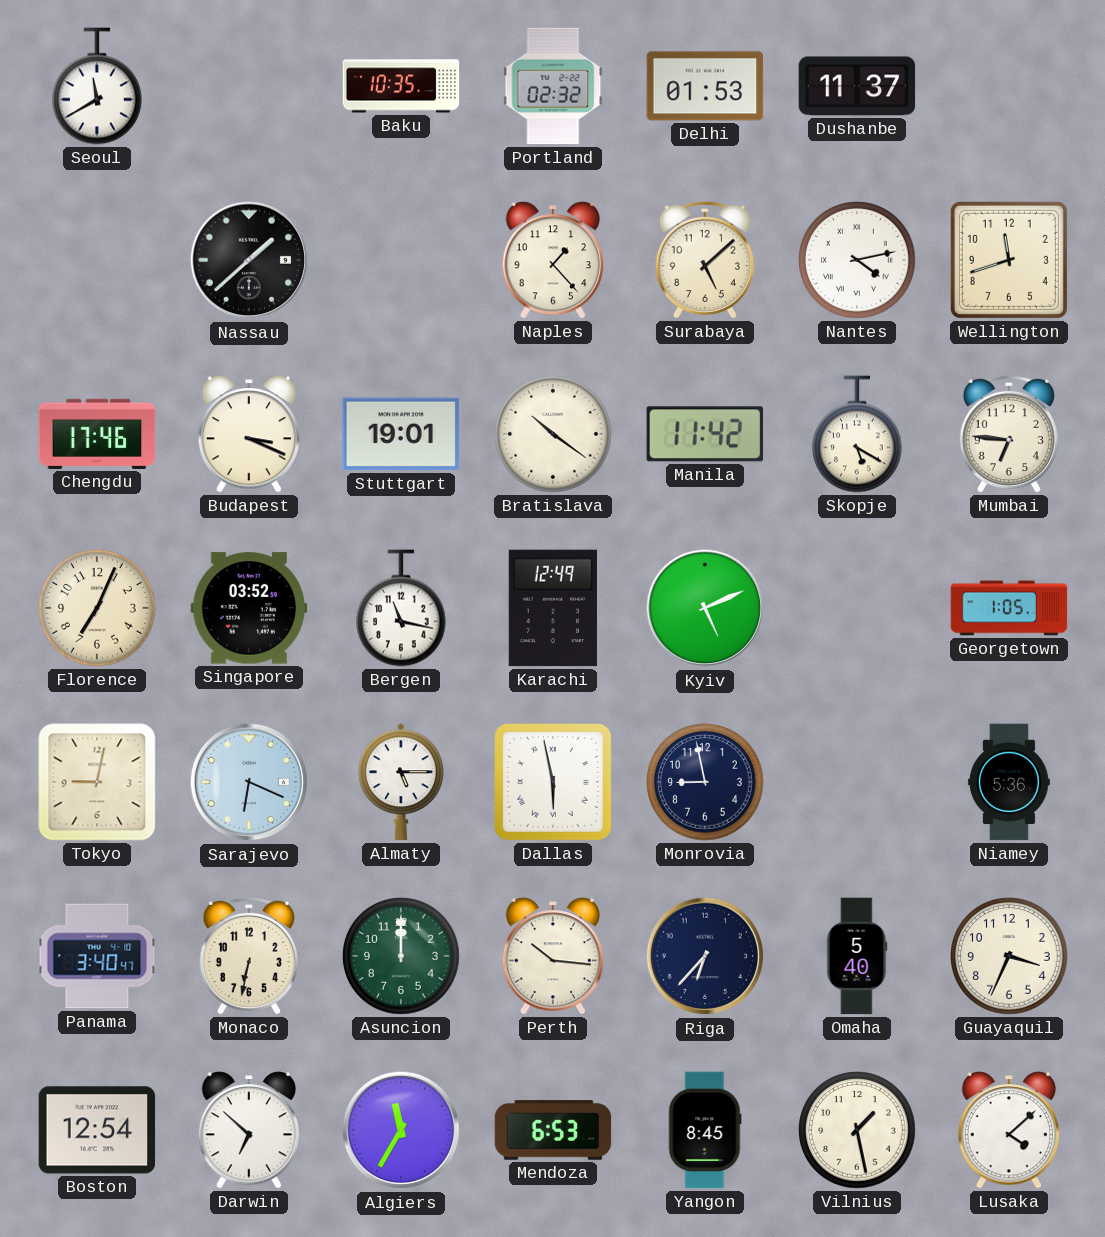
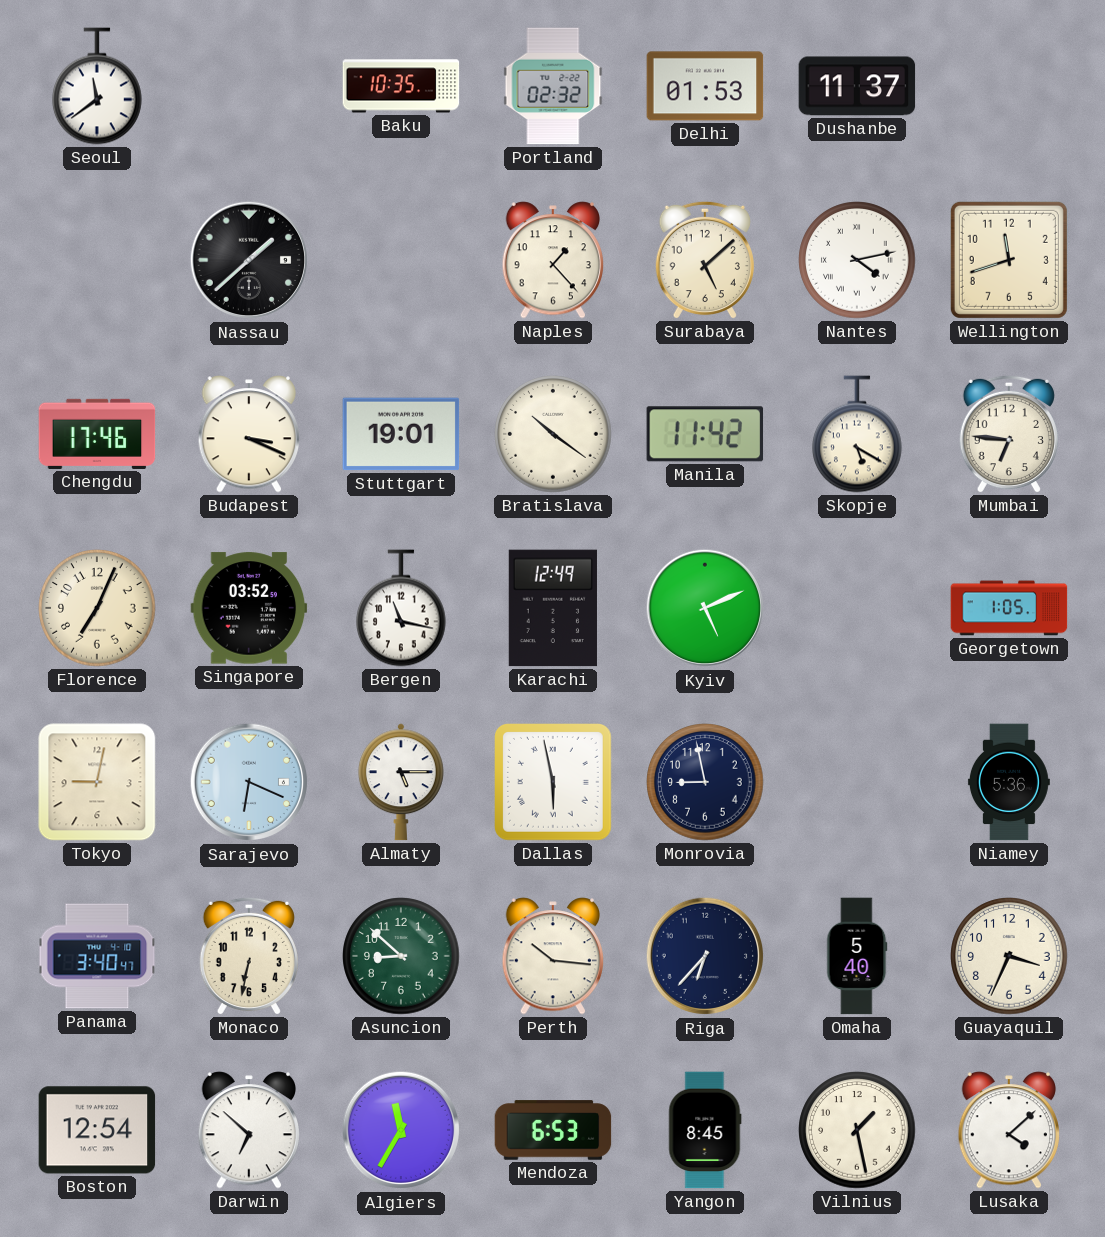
Seoul: 11:40 -> 11:39
Asuncion: 12:00 -> 8:52
